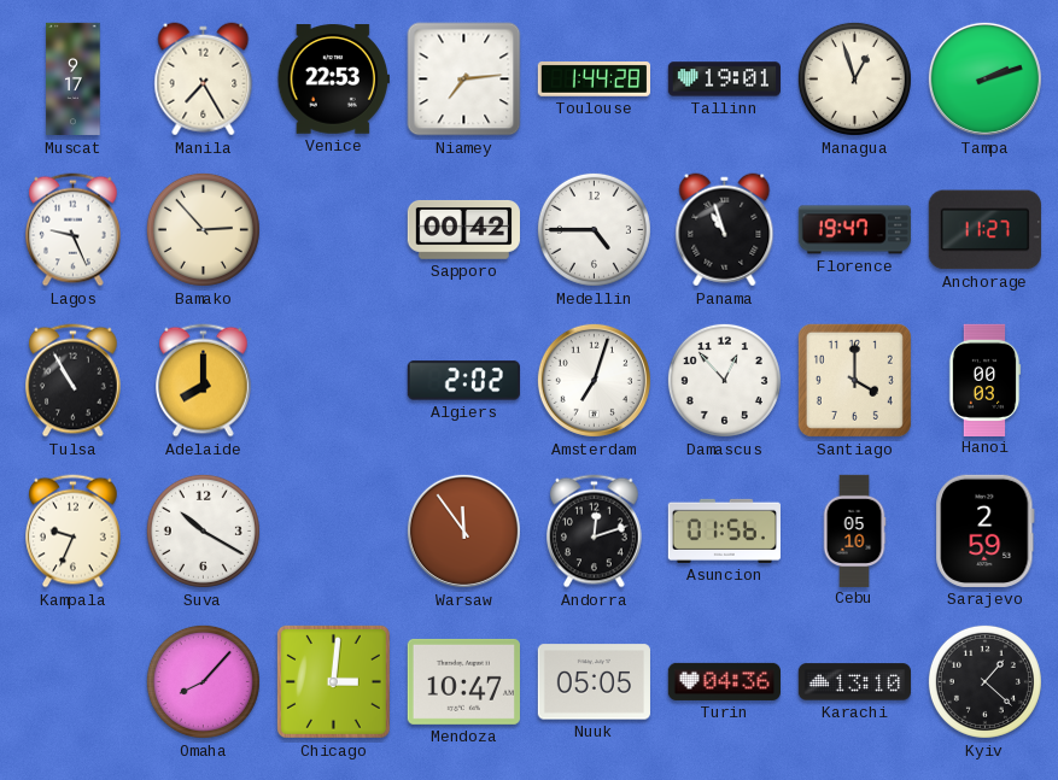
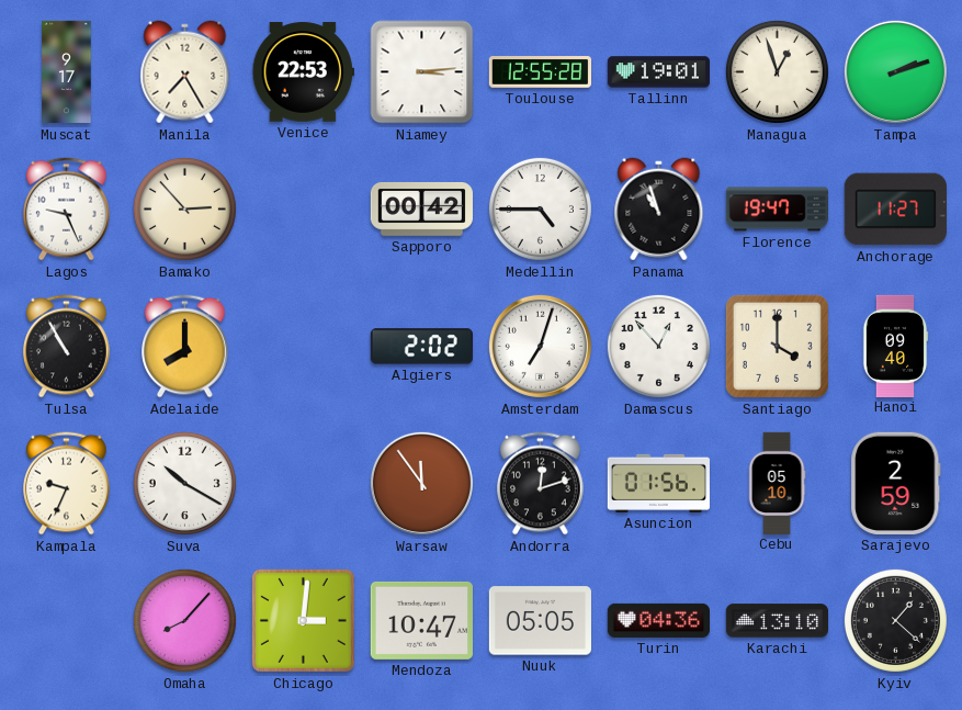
Niamey: 7:14 -> 3:14
Toulouse: 1:44 -> 12:55
Hanoi: 00:03 -> 09:40
